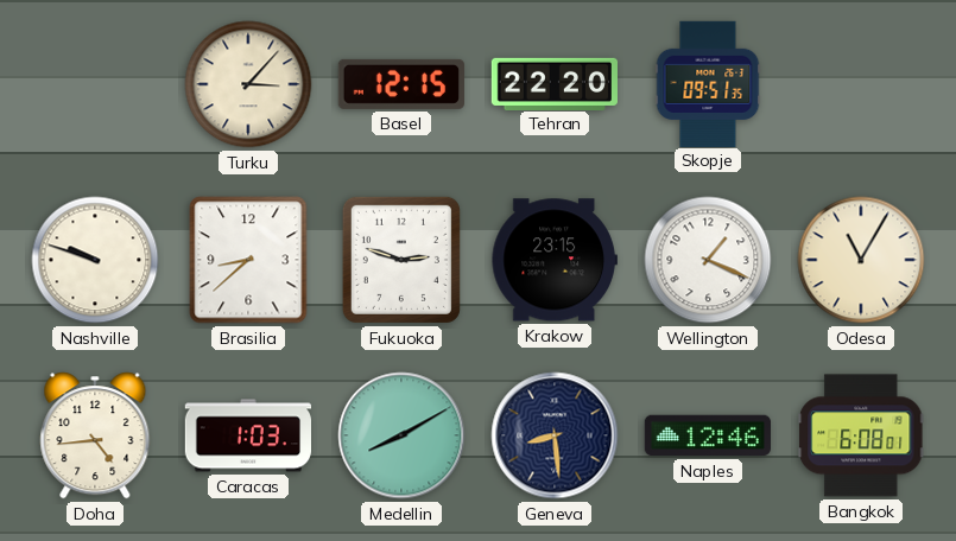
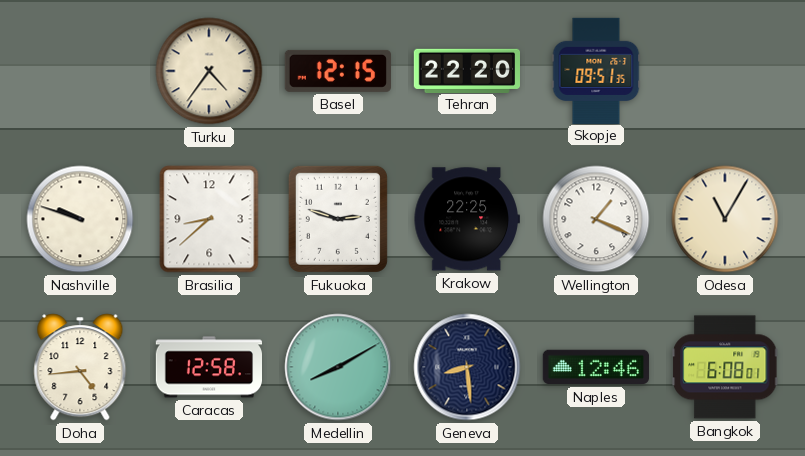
Turku: 3:07 -> 4:36
Krakow: 23:15 -> 22:25
Caracas: 1:03 -> 12:58
